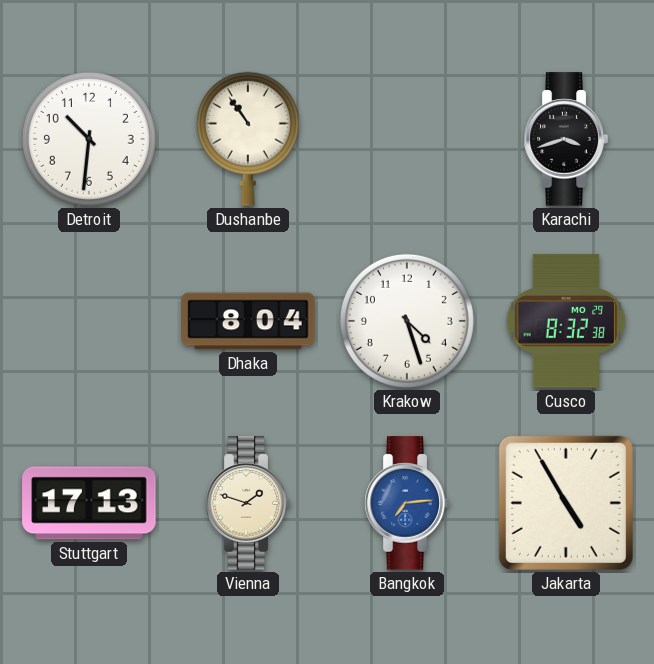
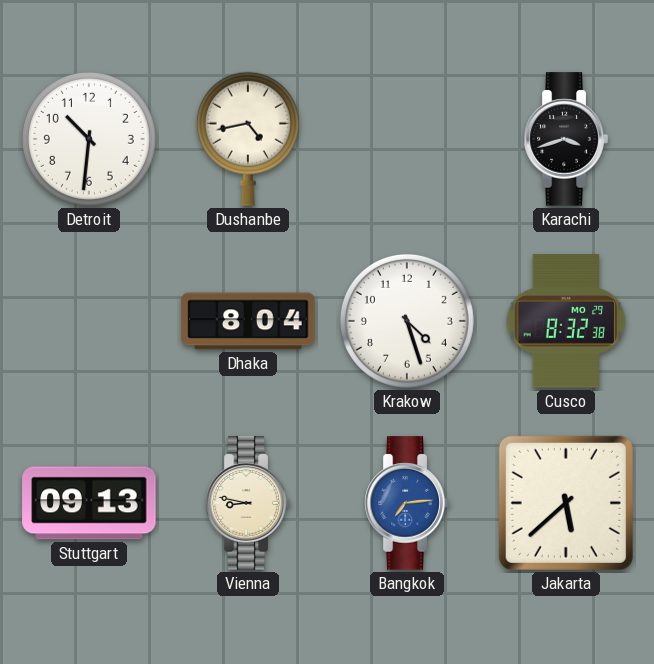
Dushanbe: 10:54 -> 4:43
Stuttgart: 17:13 -> 09:13
Vienna: 1:48 -> 8:47
Jakarta: 4:55 -> 5:38
